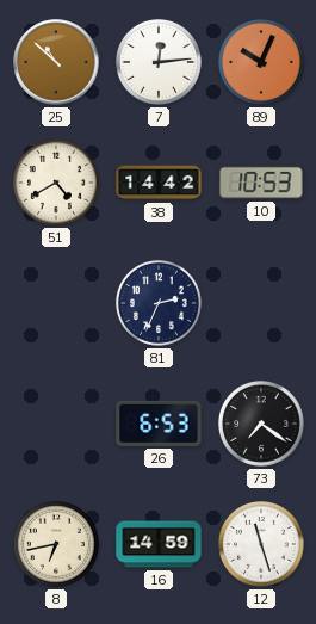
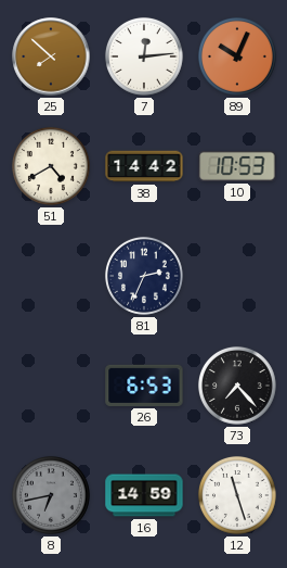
25: 10:52 -> 7:52
73: 7:21 -> 7:23
8 dial: cream -> grey
